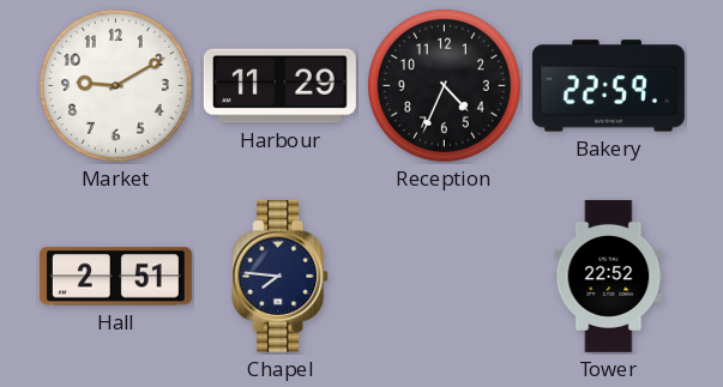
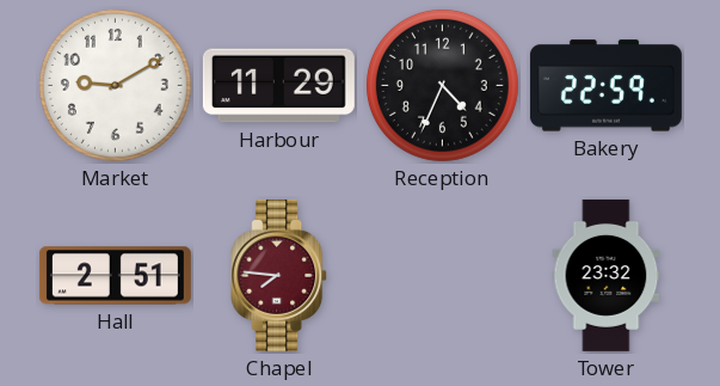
Chapel dial: navy -> burgundy
Tower: 22:52 -> 23:32
